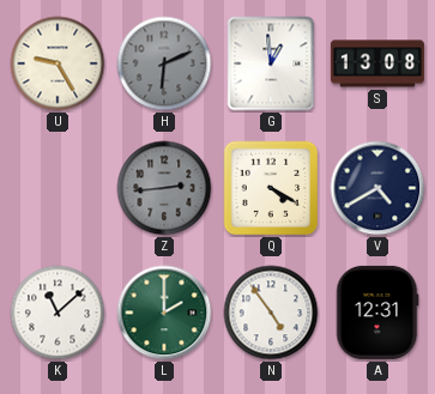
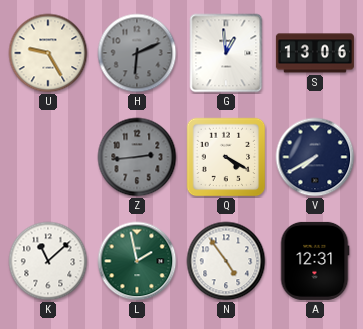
S: 13:08 -> 13:06
V: 4:40 -> 7:40
L: 2:00 -> 1:58
